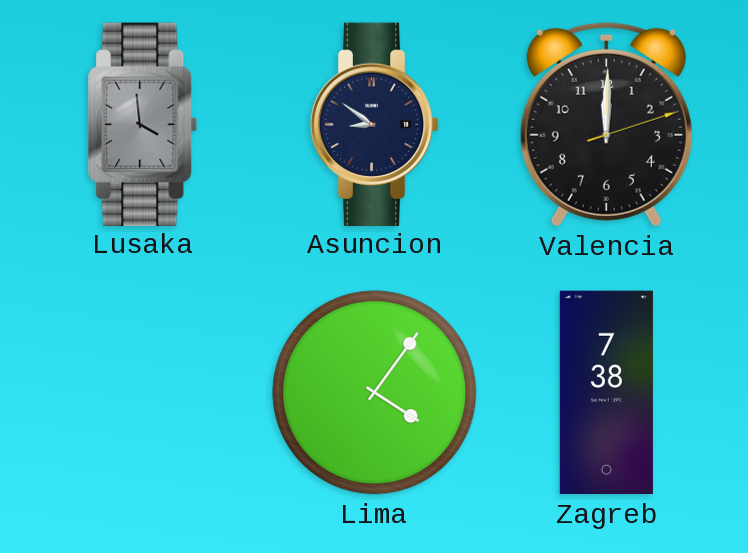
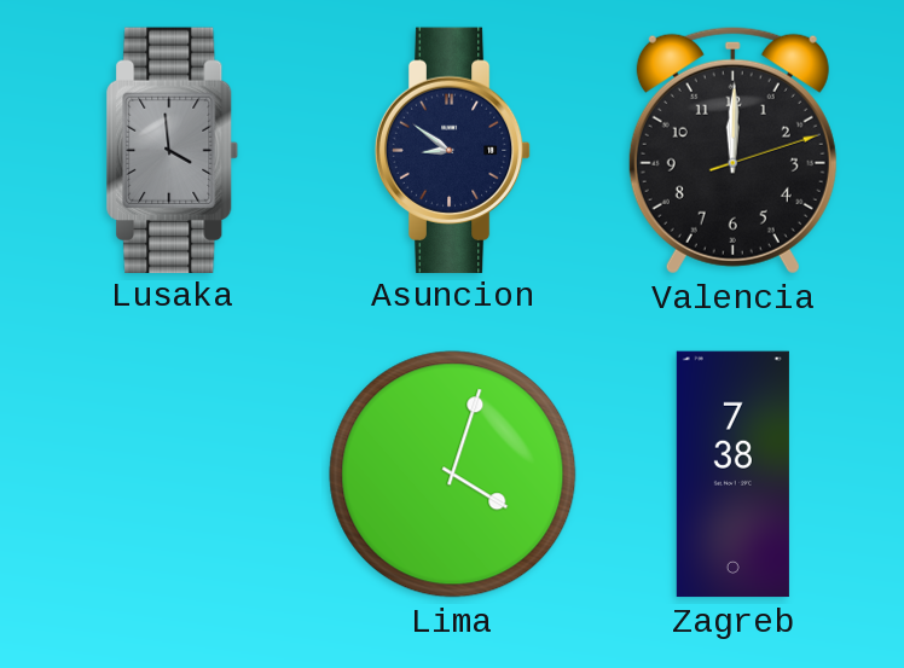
Lima: 4:06 -> 4:03
